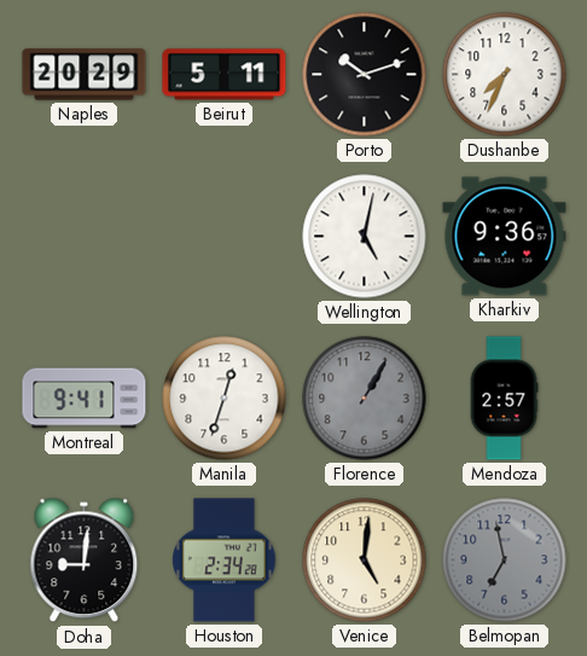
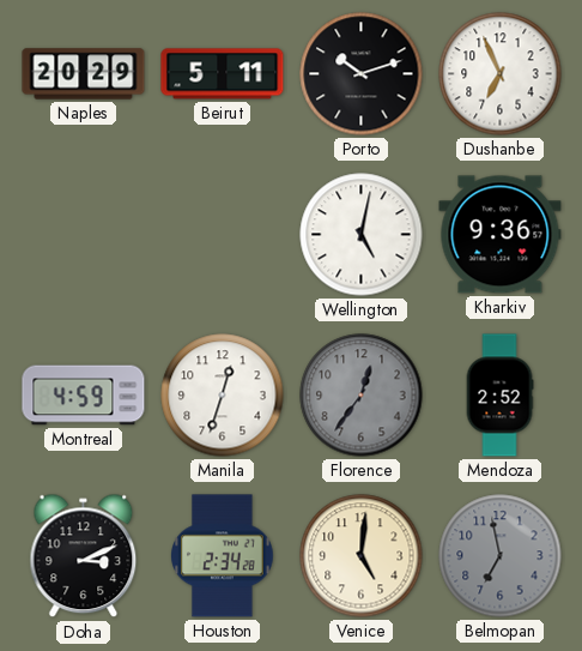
Dushanbe: 7:34 -> 6:56
Montreal: 9:41 -> 4:59
Florence: 1:05 -> 12:36
Mendoza: 2:57 -> 2:52
Doha: 9:01 -> 3:11
